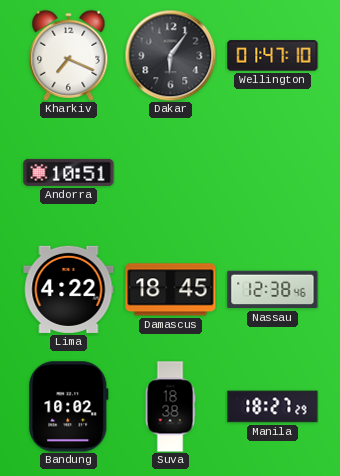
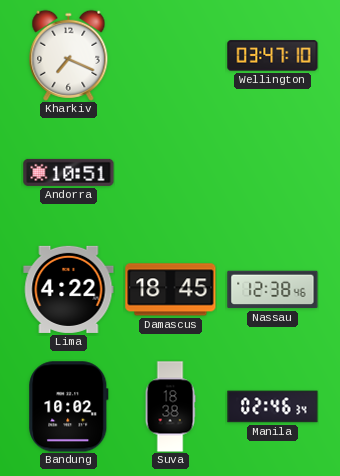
Dakar: 6:06 -> none
Wellington: 01:47 -> 03:47
Manila: 18:27 -> 02:46
